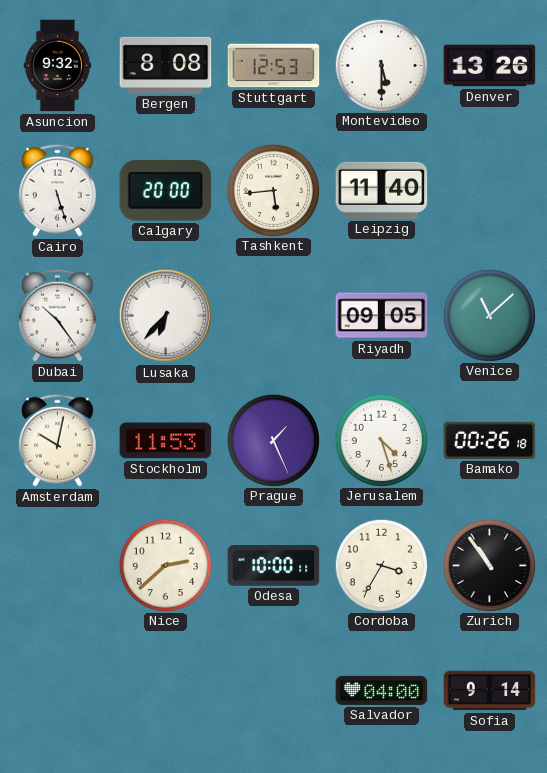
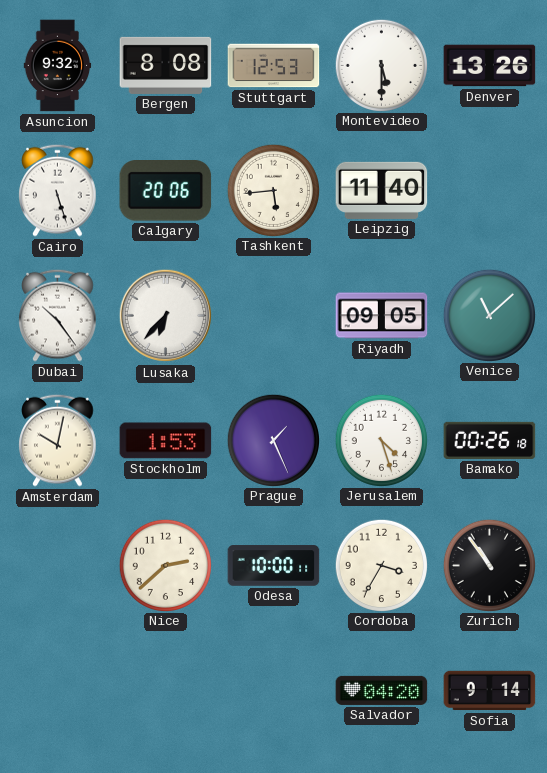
Calgary: 20:00 -> 20:06
Stockholm: 11:53 -> 1:53
Salvador: 04:00 -> 04:20
